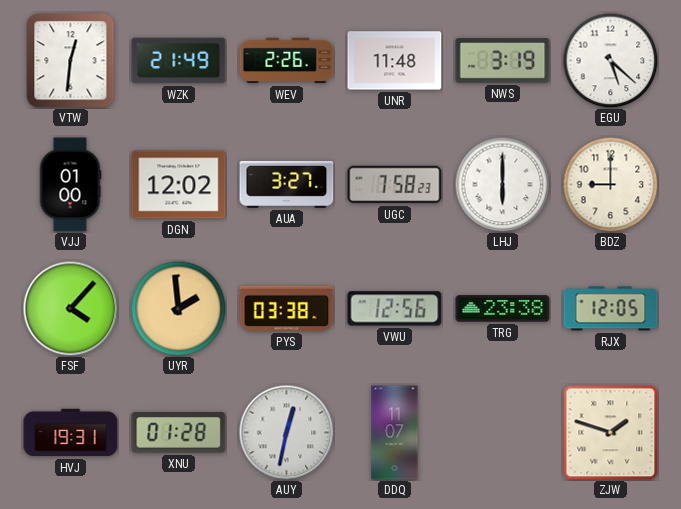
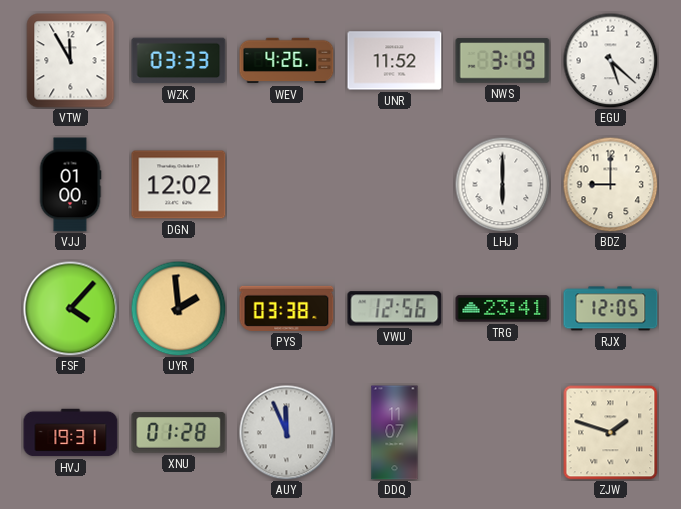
VTW: 12:31 -> 11:55
WZK: 21:49 -> 03:33
WEV: 2:26 -> 4:26
UNR: 11:48 -> 11:52
AUA: 3:27 -> none
UGC: 7:58 -> none
TRG: 23:38 -> 23:41
AUY: 12:32 -> 11:56
